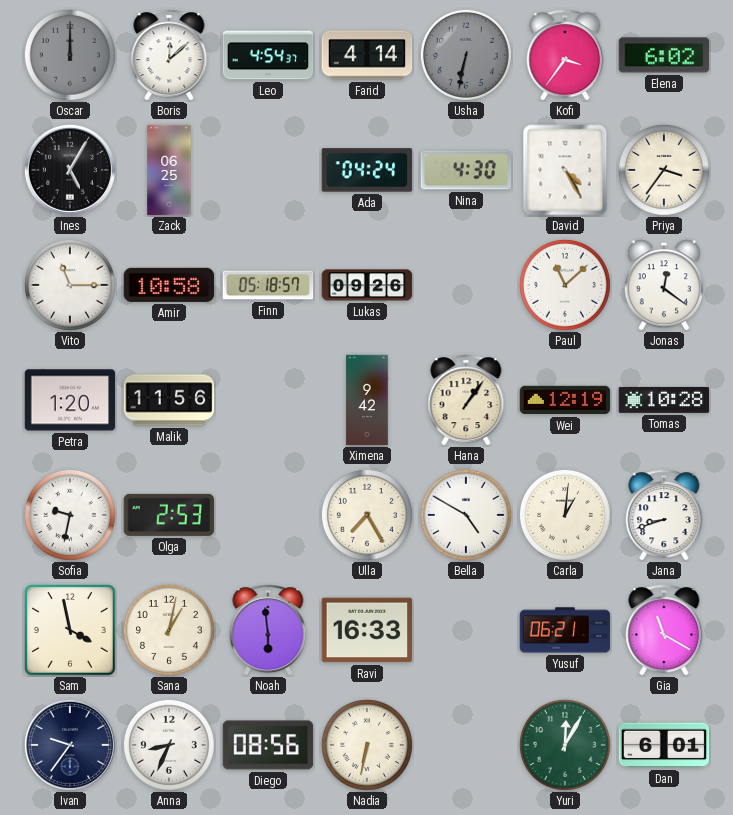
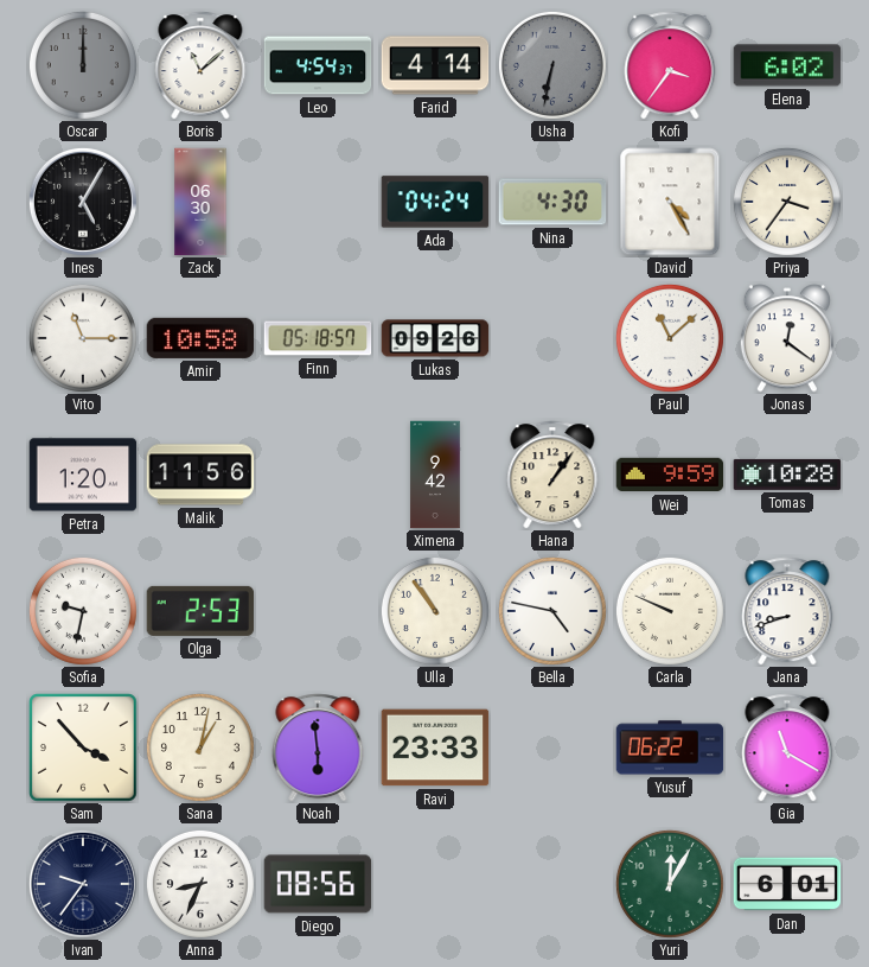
Boris: 12:08 -> 11:08
Zack: 06:25 -> 06:30
Wei: 12:19 -> 9:59
Ulla: 7:25 -> 10:54
Bella: 4:50 -> 4:47
Carla: 1:01 -> 9:49
Sam: 3:58 -> 3:53
Ravi: 16:33 -> 23:33
Yusuf: 06:21 -> 06:22
Nadia: 6:32 -> none
